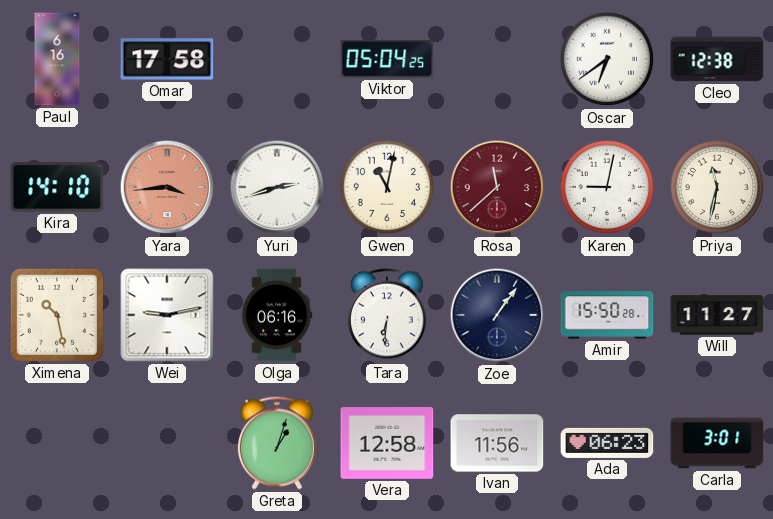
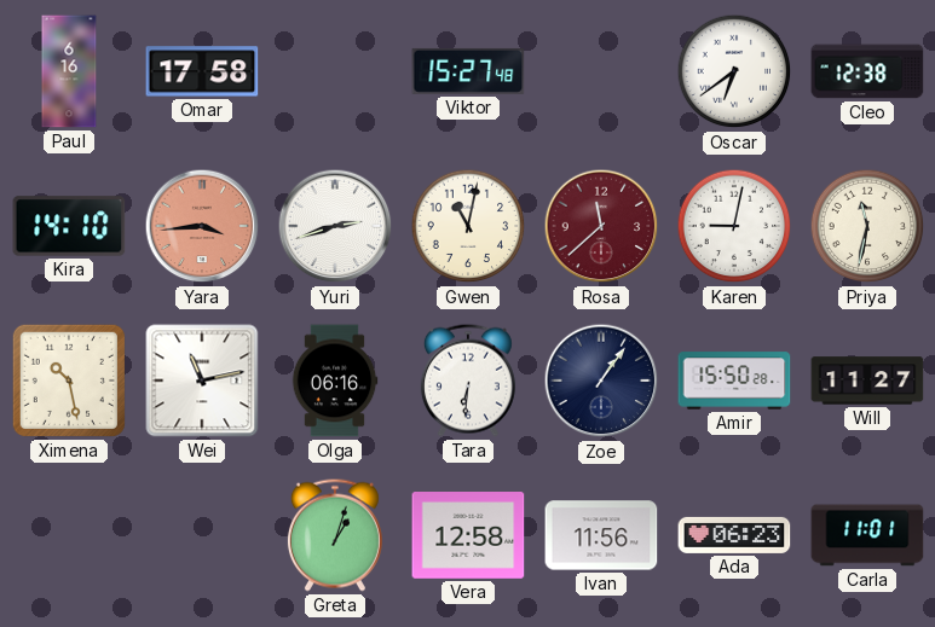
Viktor: 05:04 -> 15:27
Wei: 9:13 -> 11:13
Carla: 3:01 -> 11:01
